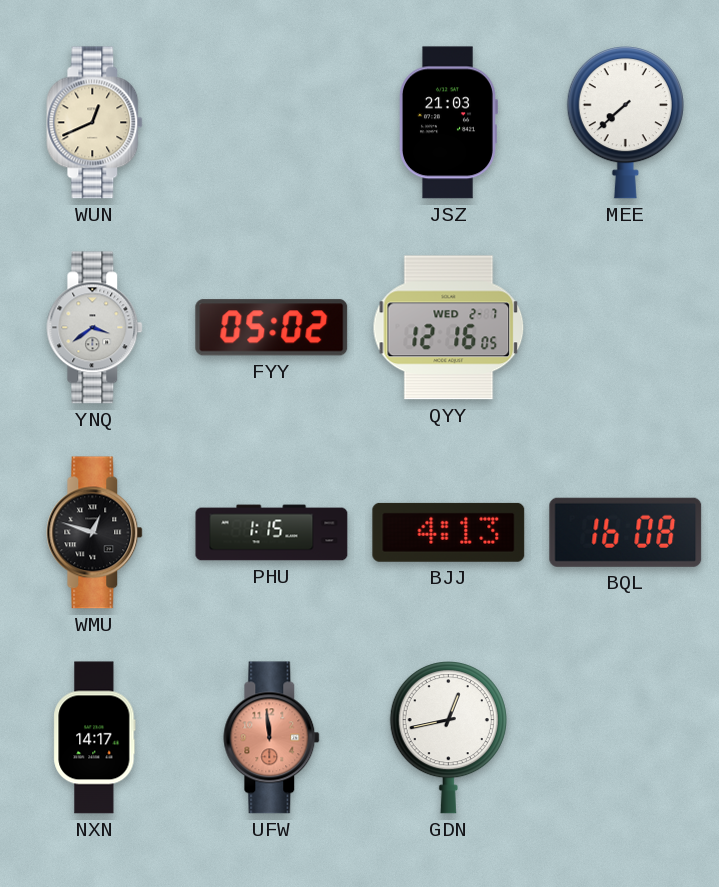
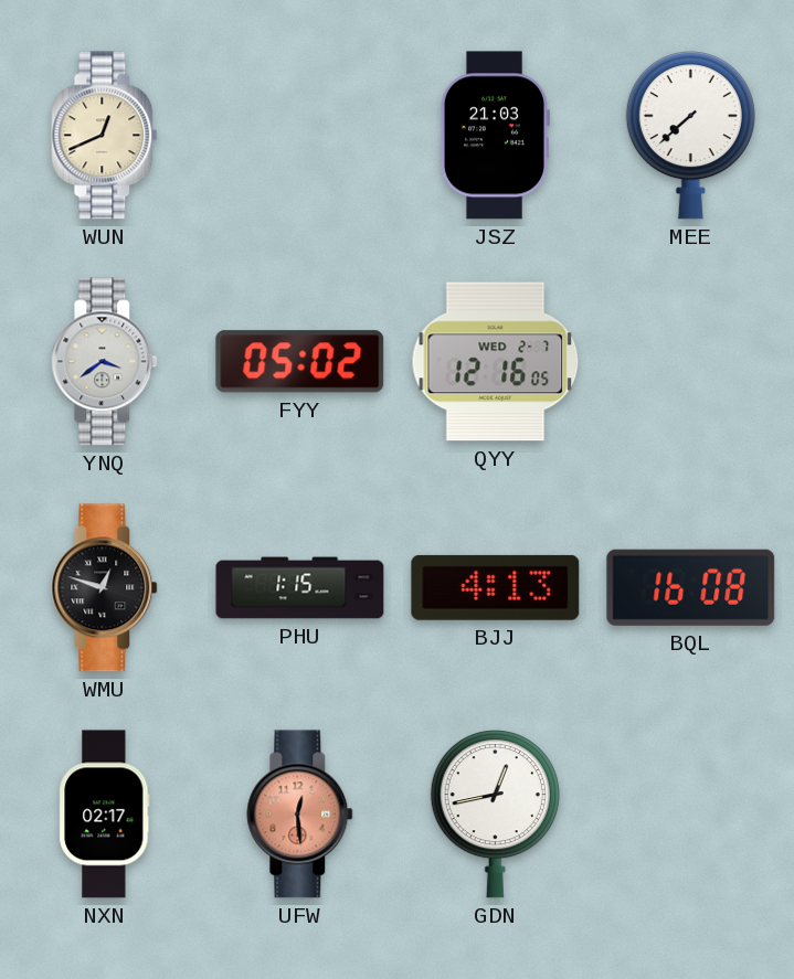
NXN: 14:17 -> 02:17
UFW: 11:59 -> 12:29
